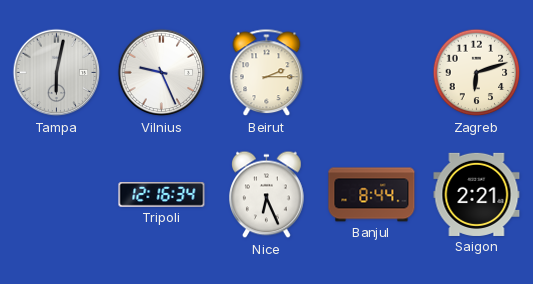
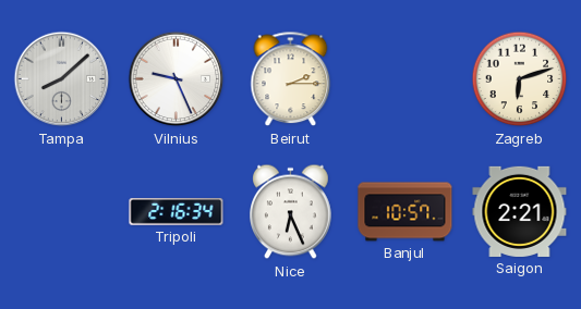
Tampa: 6:02 -> 8:08
Tripoli: 12:16 -> 2:16
Banjul: 8:44 -> 10:57
